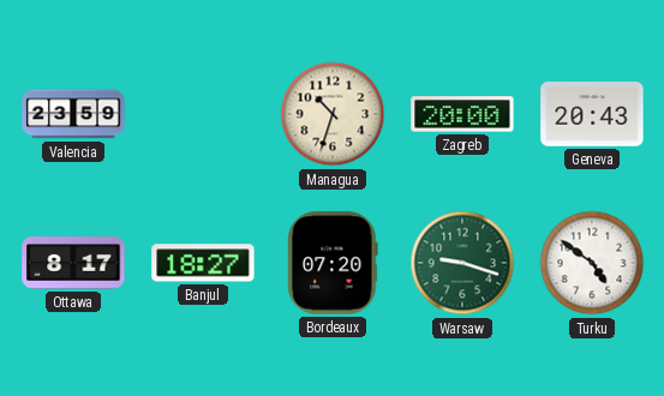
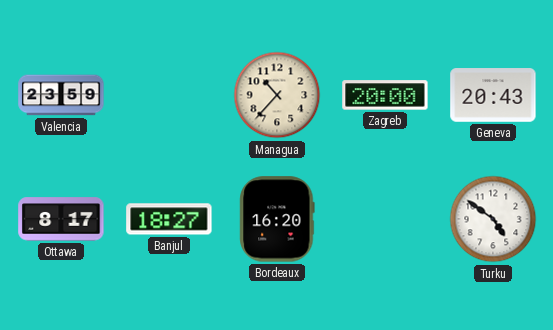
Managua: 10:33 -> 10:37
Bordeaux: 07:20 -> 16:20
Warsaw: 9:18 -> none
